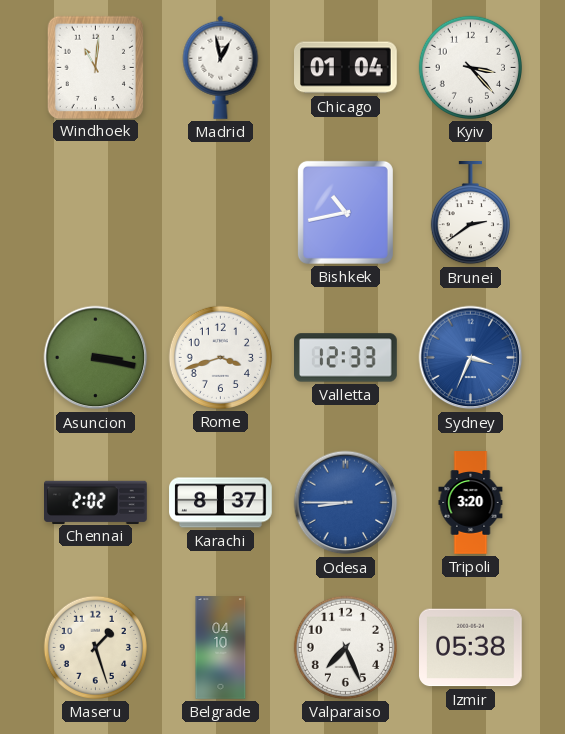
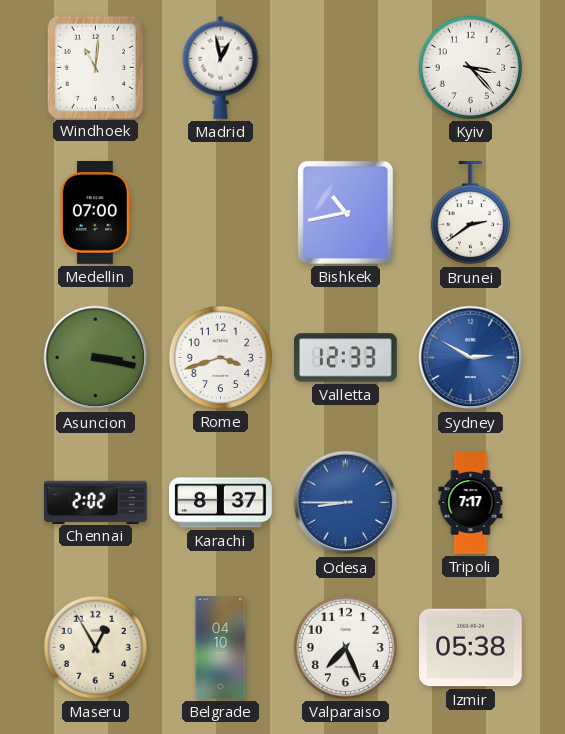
Chicago: 01:04 -> none
Medellin: none -> 07:00
Sydney: 3:34 -> 2:50
Tripoli: 3:20 -> 7:17
Maseru: 1:27 -> 12:55
